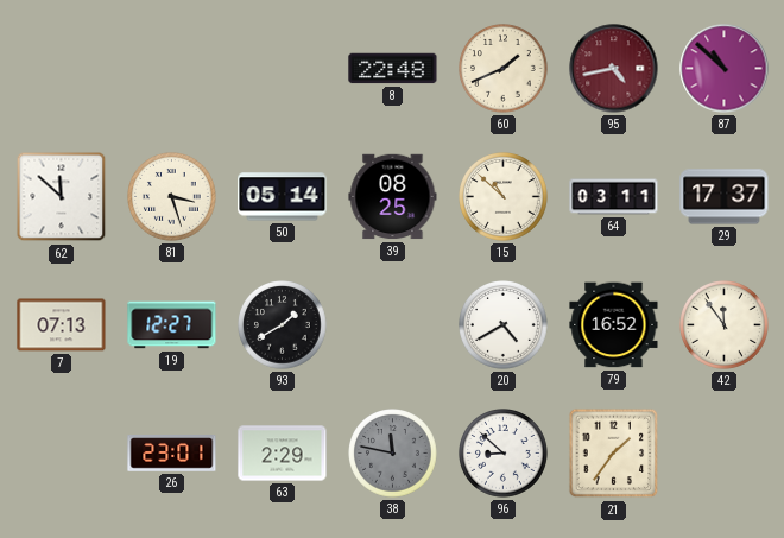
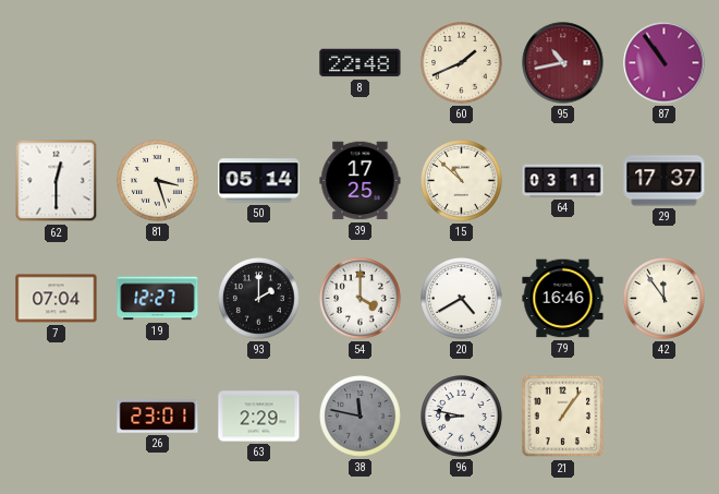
95: 4:43 -> 10:43
87: 10:52 -> 10:54
62: 11:52 -> 12:30
39: 08:25 -> 17:25
7: 07:13 -> 07:04
93: 1:40 -> 2:00
54: none -> 4:00
79: 16:52 -> 16:46
96: 8:52 -> 8:47
21: 1:36 -> 1:06
